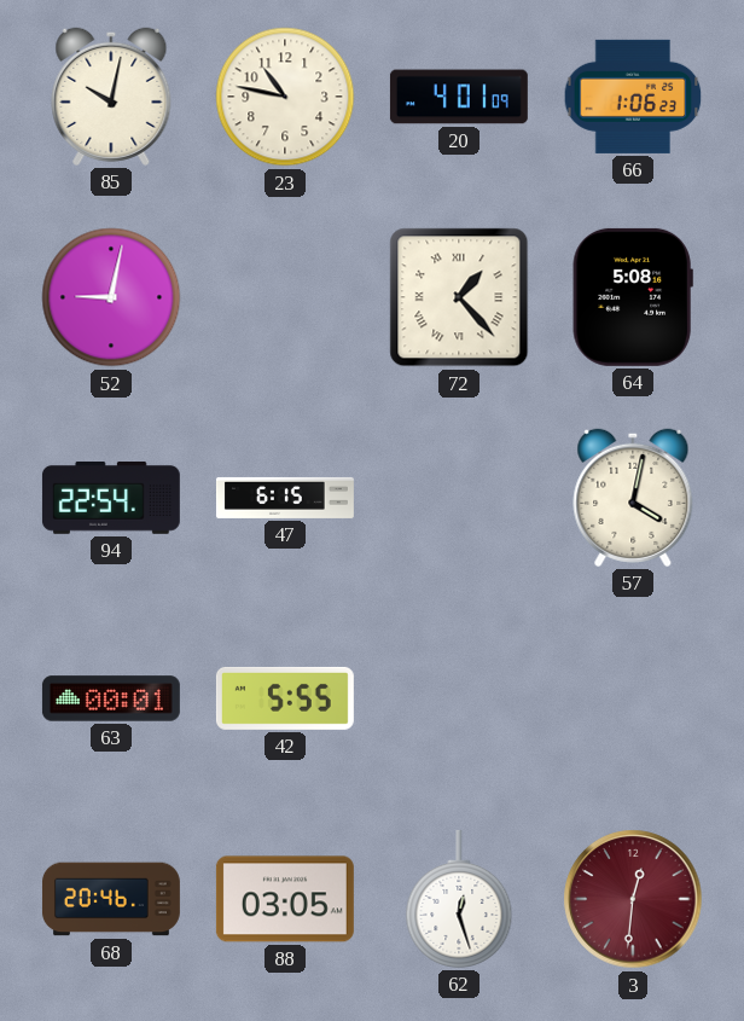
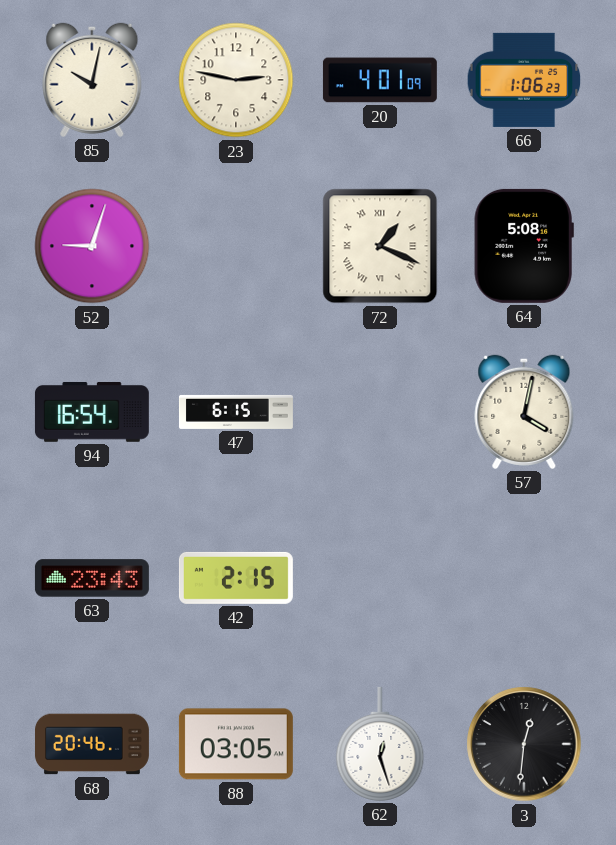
23: 10:47 -> 2:47
52: 9:02 -> 9:03
72: 1:23 -> 1:19
94: 22:54 -> 16:54
63: 00:01 -> 23:43
42: 5:55 -> 2:15
3 dial: burgundy -> black
